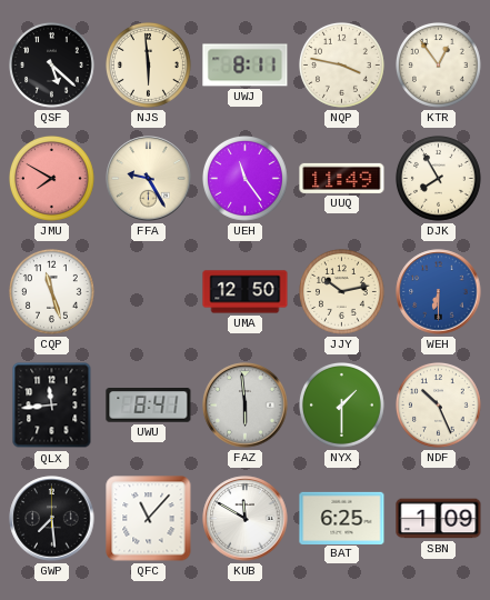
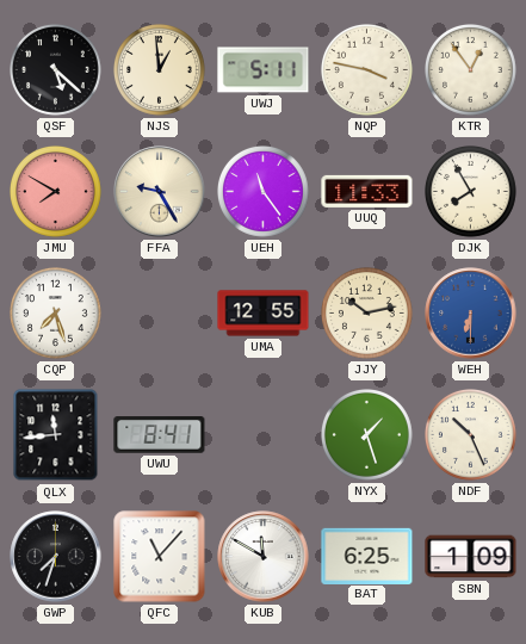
NJS: 5:59 -> 12:59
UWJ: 8:11 -> 5:11
UUQ: 11:49 -> 11:33
CQP: 11:27 -> 7:27
UMA: 12:50 -> 12:55
FAZ: 5:59 -> none
NYX: 1:30 -> 1:27
GWP: 7:29 -> 7:33
